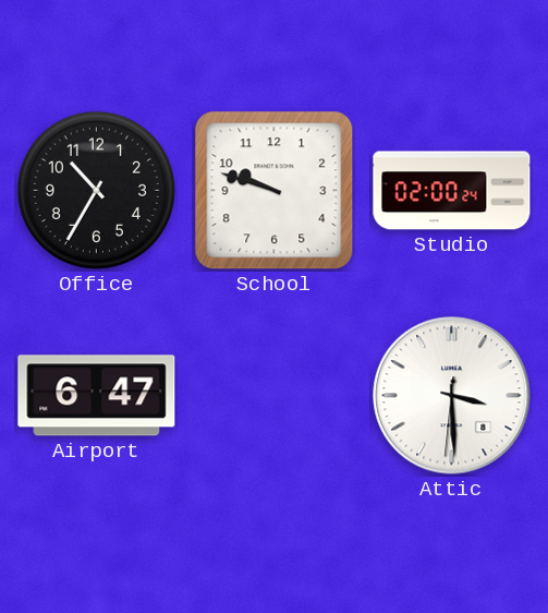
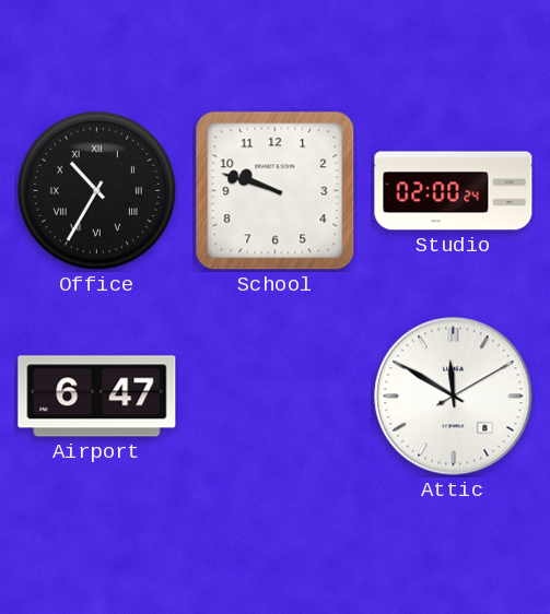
Office numerals: Arabic -> Roman
Attic: 3:29 -> 11:50
